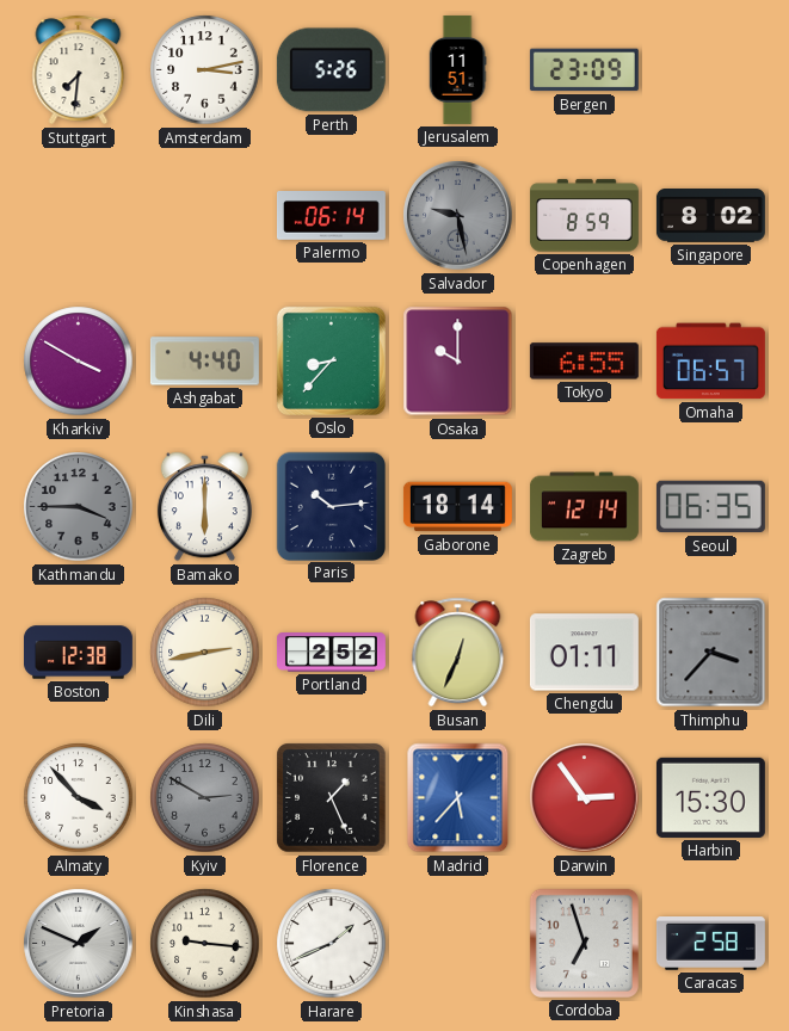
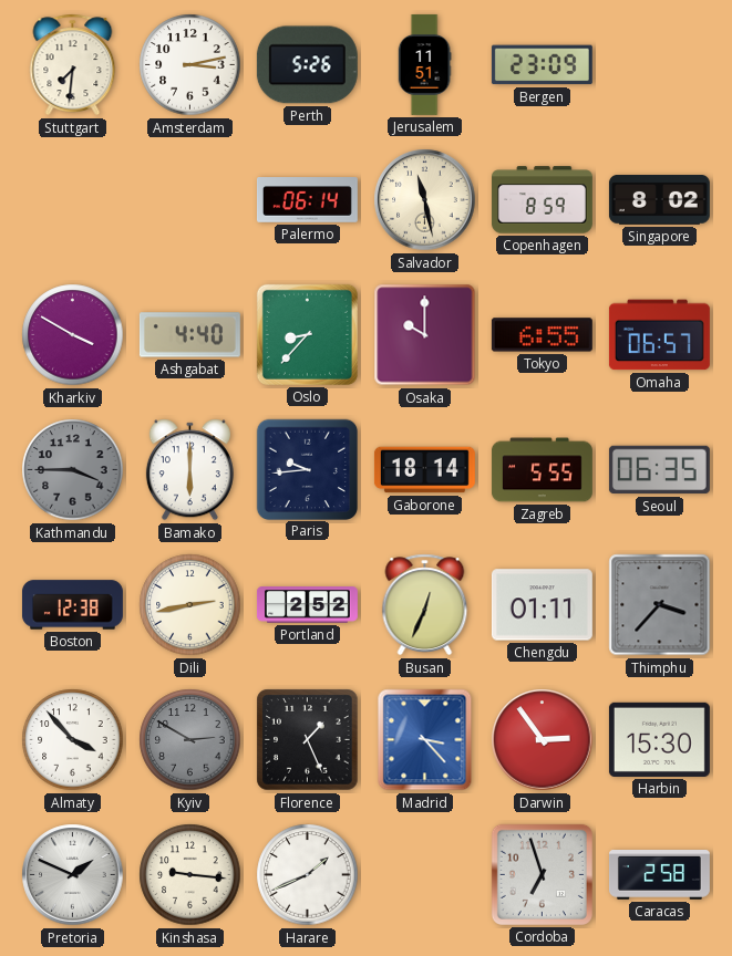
Salvador: 9:28 -> 11:28
Salvador dial: grey -> cream
Paris: 10:14 -> 9:44
Zagreb: 12:14 -> 5:55
Madrid: 5:37 -> 3:23
